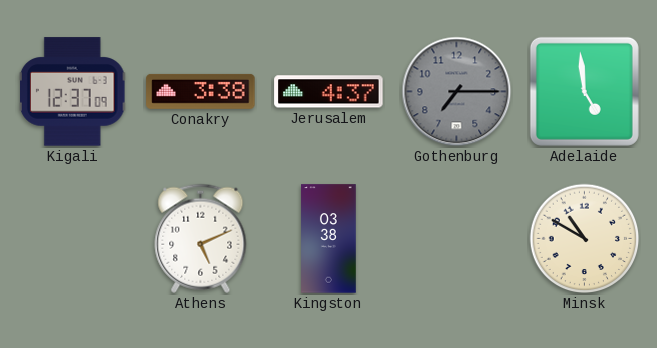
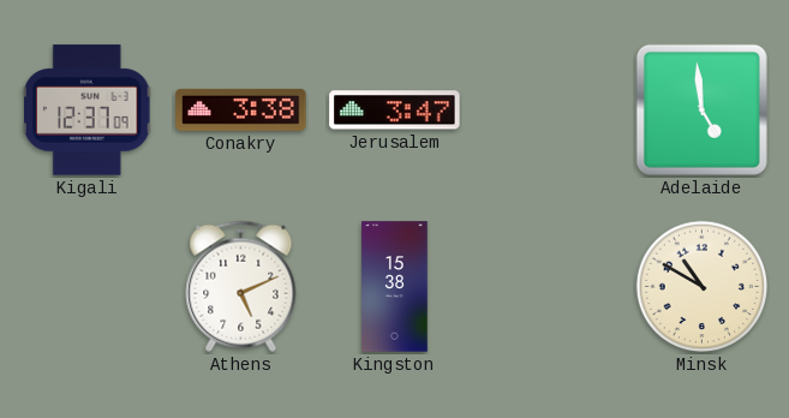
Jerusalem: 4:37 -> 3:47
Gothenburg: 7:15 -> none
Kingston: 03:38 -> 15:38
